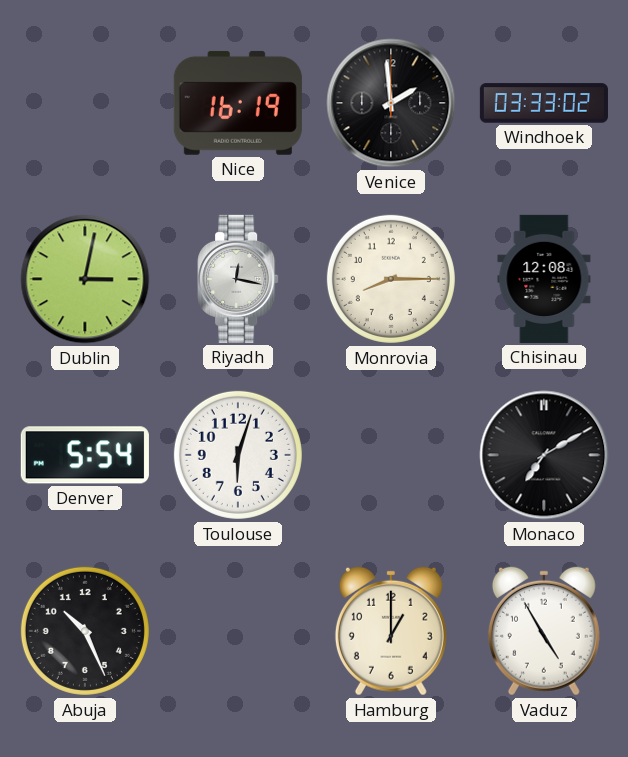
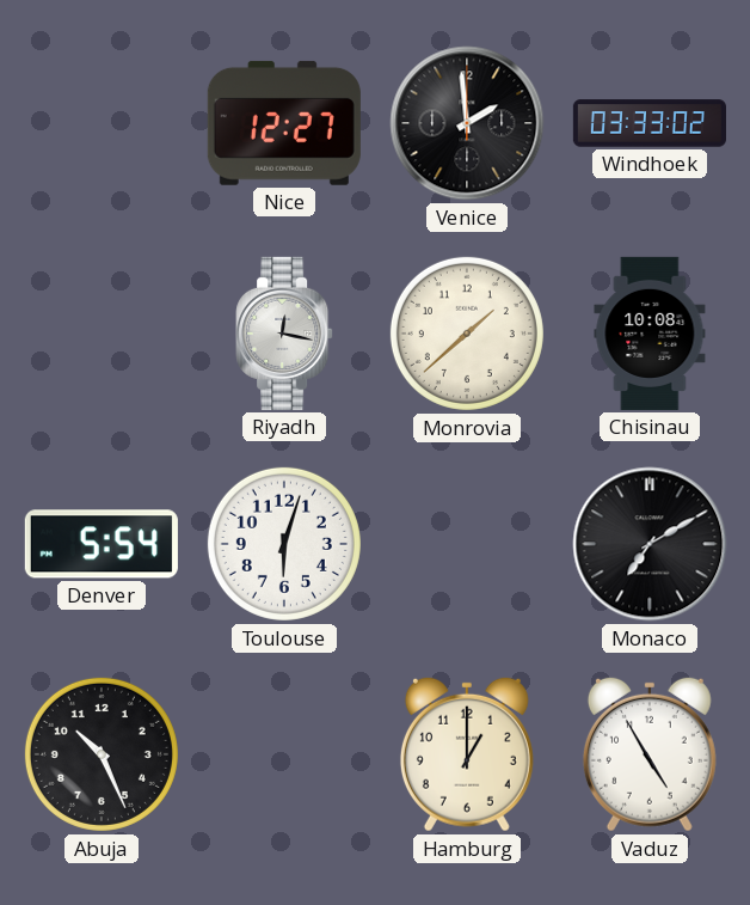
Nice: 16:19 -> 12:27
Dublin: 3:02 -> none
Monrovia: 8:15 -> 1:38
Chisinau: 12:08 -> 10:08
